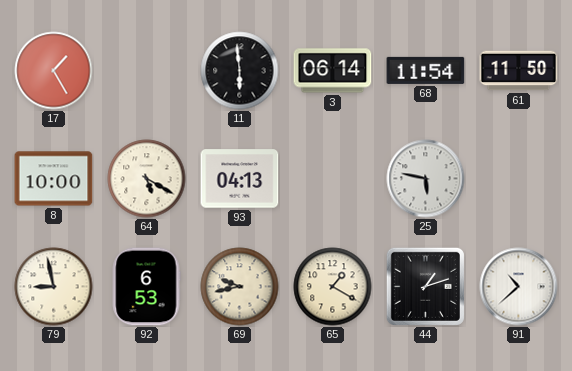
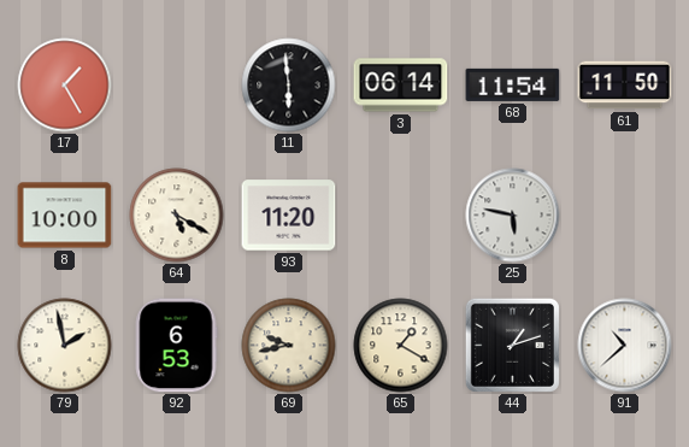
93: 04:13 -> 11:20
79: 8:58 -> 1:58
